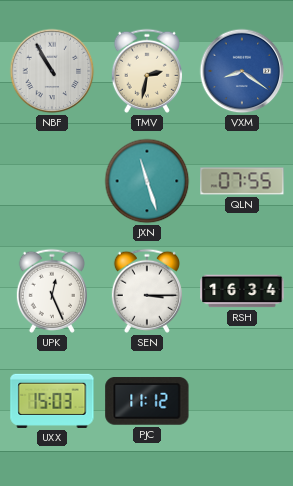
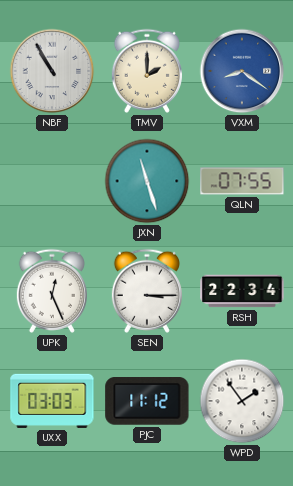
TMV: 2:32 -> 2:00
RSH: 16:34 -> 22:34
UXX: 15:03 -> 03:03
WPD: none -> 1:54
